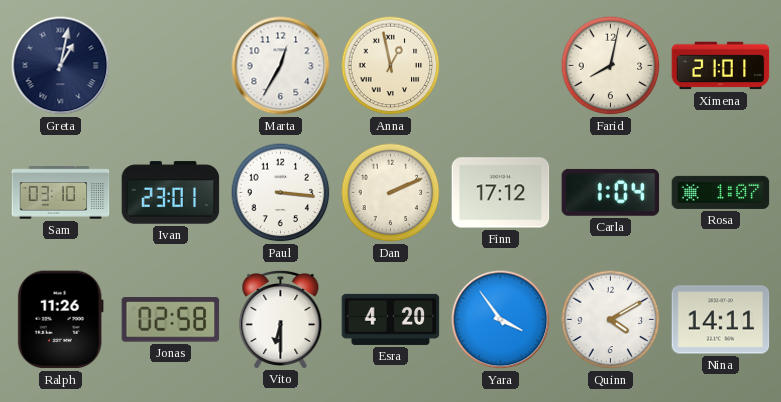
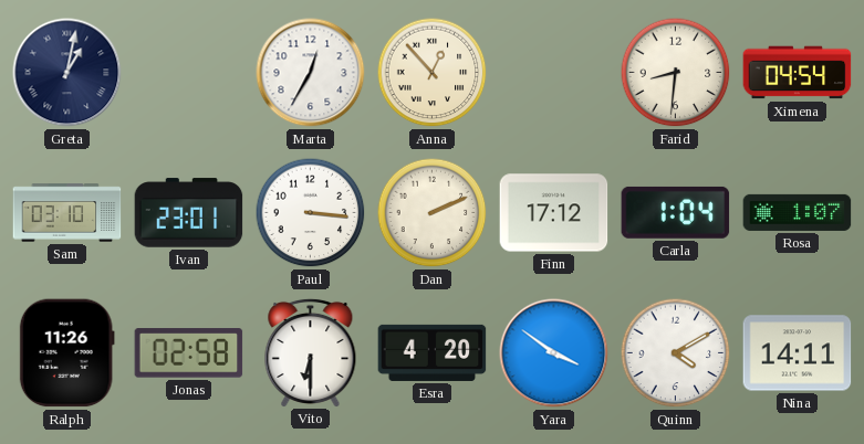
Anna: 12:58 -> 12:53
Farid: 8:02 -> 8:31
Ximena: 21:01 -> 04:54
Yara: 3:54 -> 3:51
